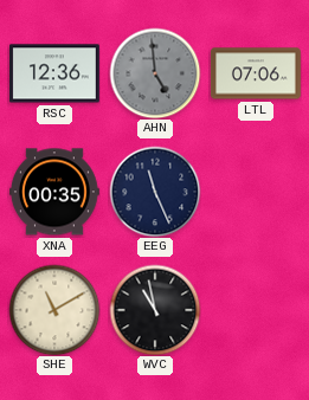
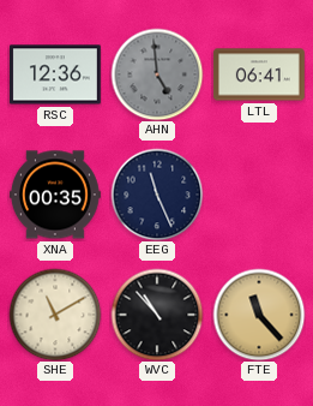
LTL: 07:06 -> 06:41
WVC: 10:58 -> 10:53
FTE: none -> 11:23
